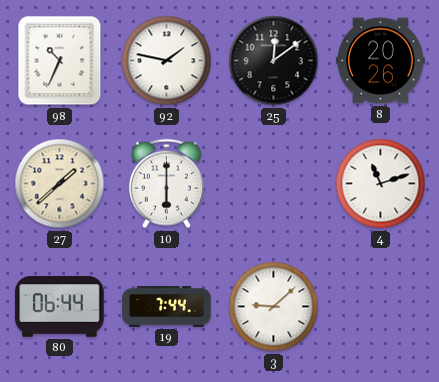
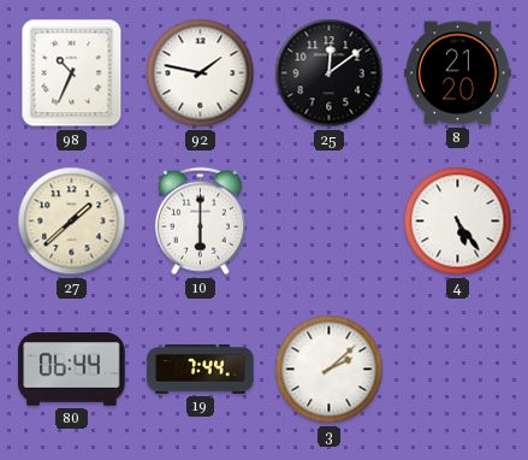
8: 20:26 -> 21:20
4: 11:12 -> 5:24
3: 9:08 -> 2:08
